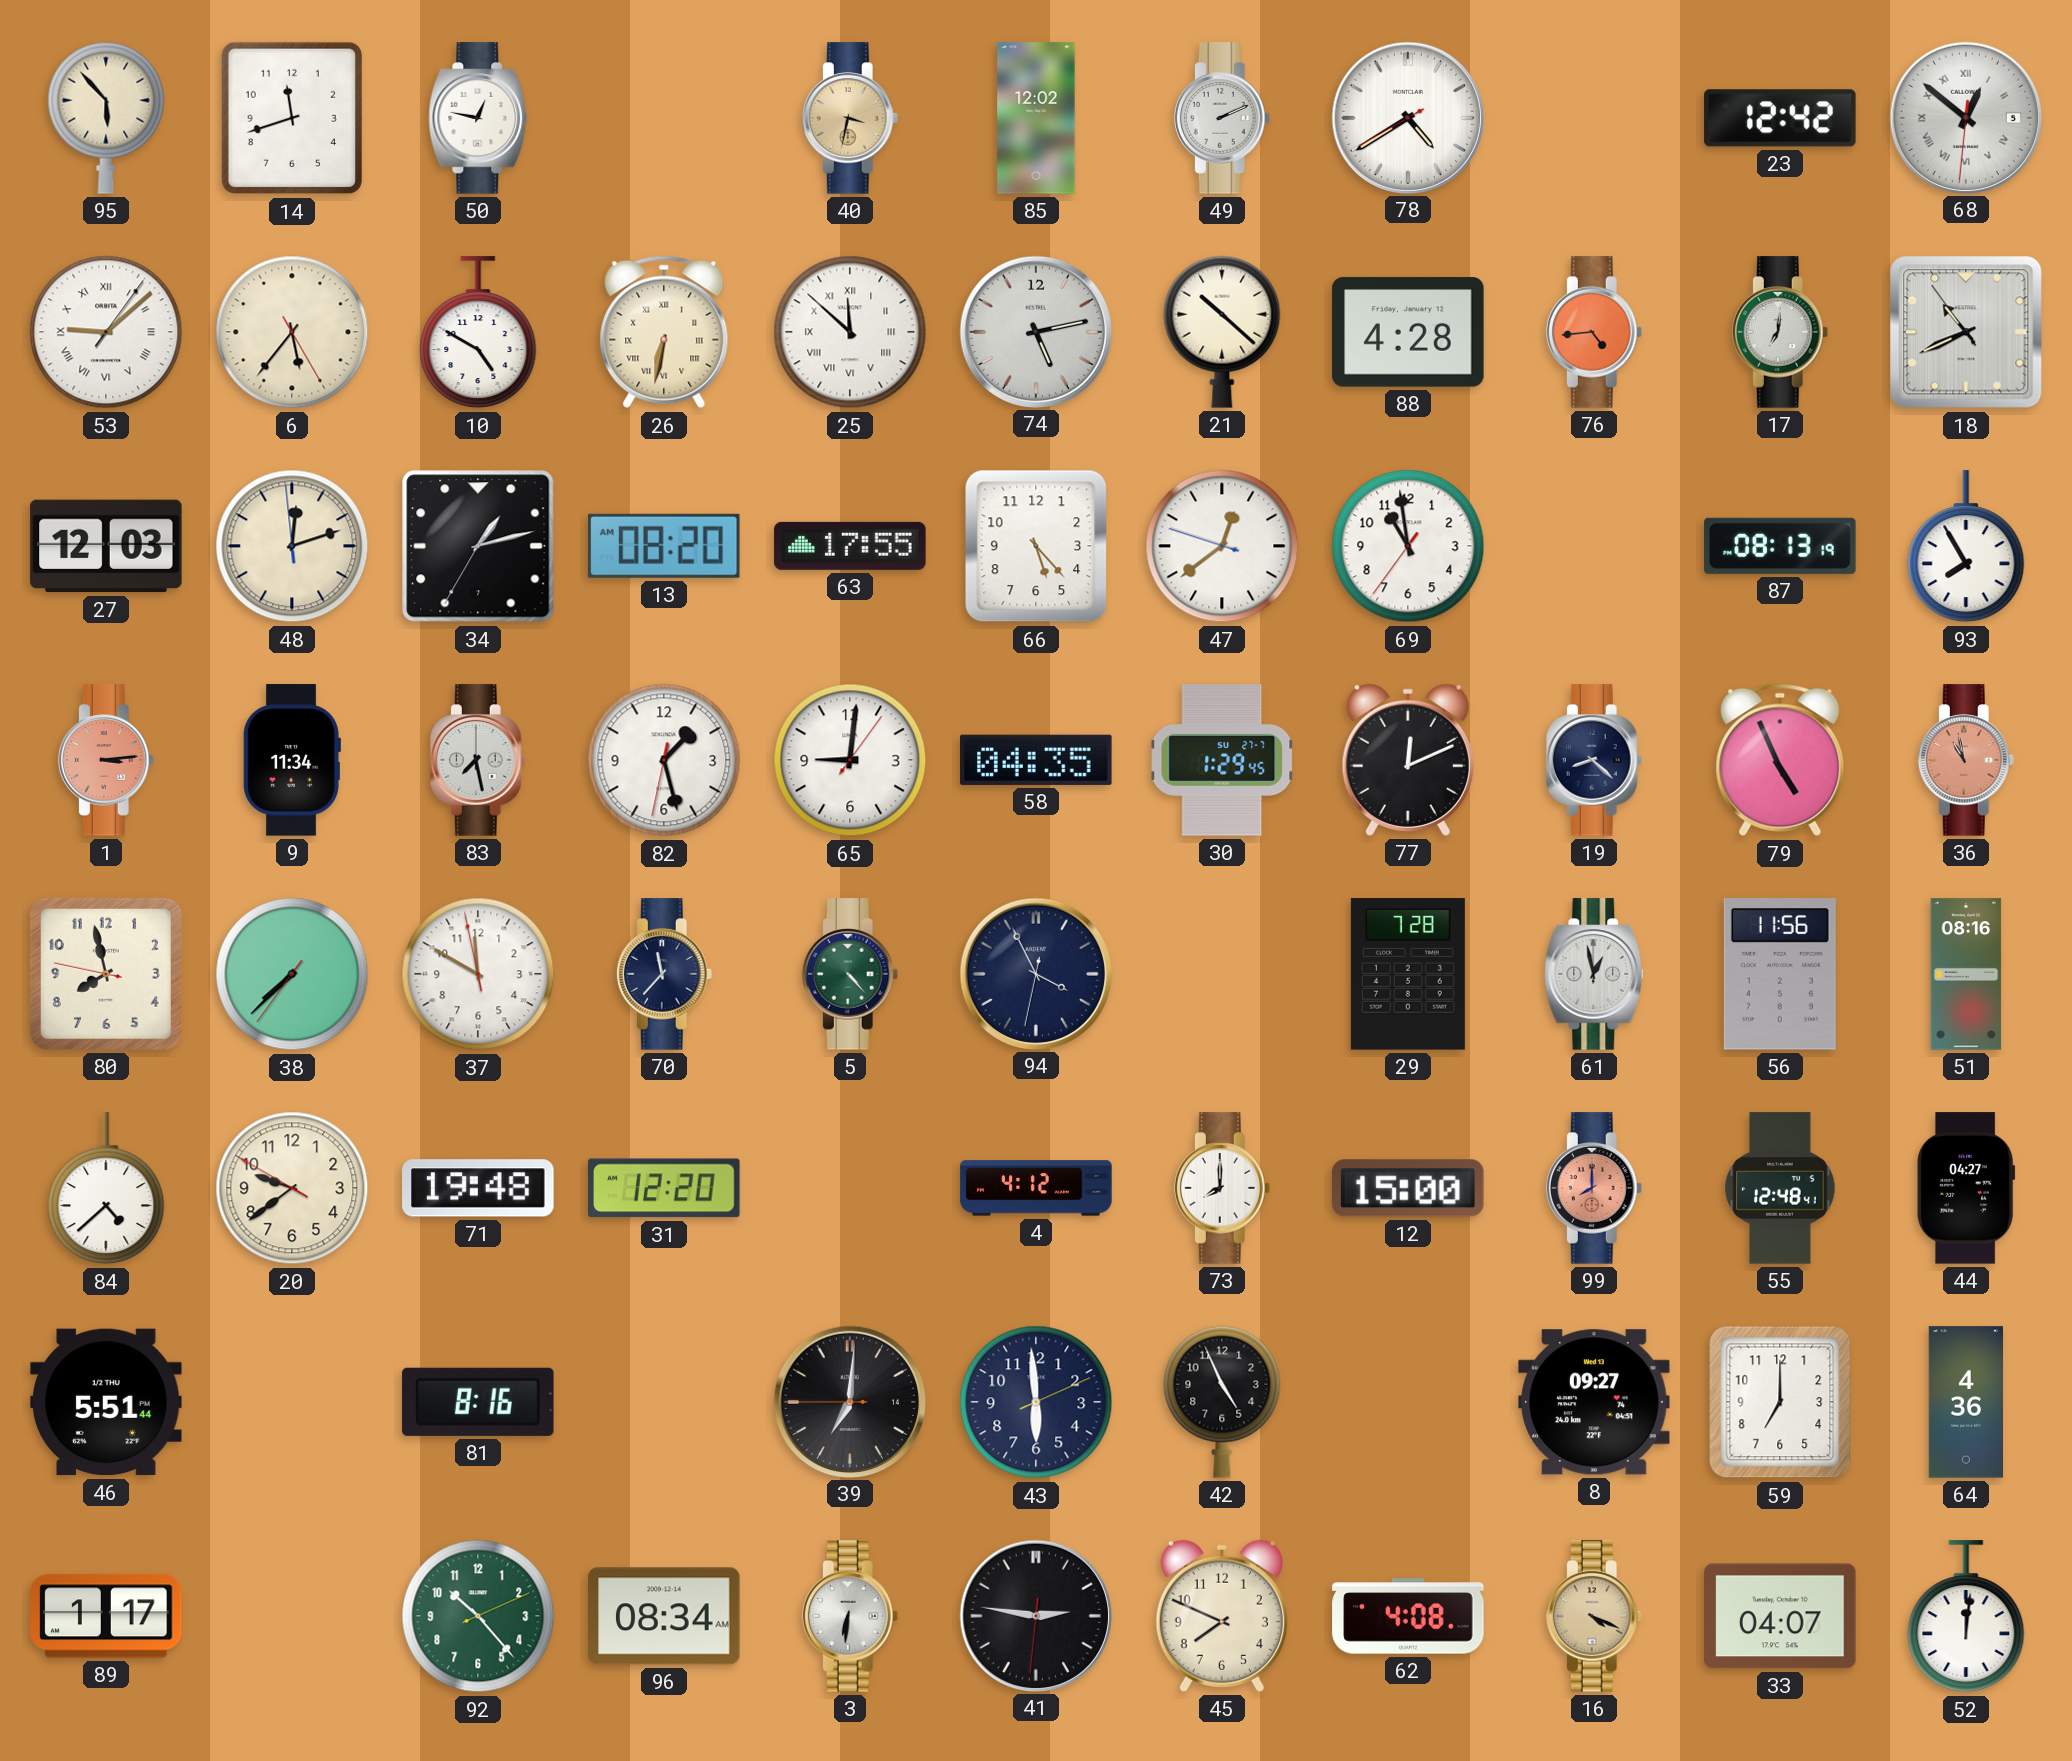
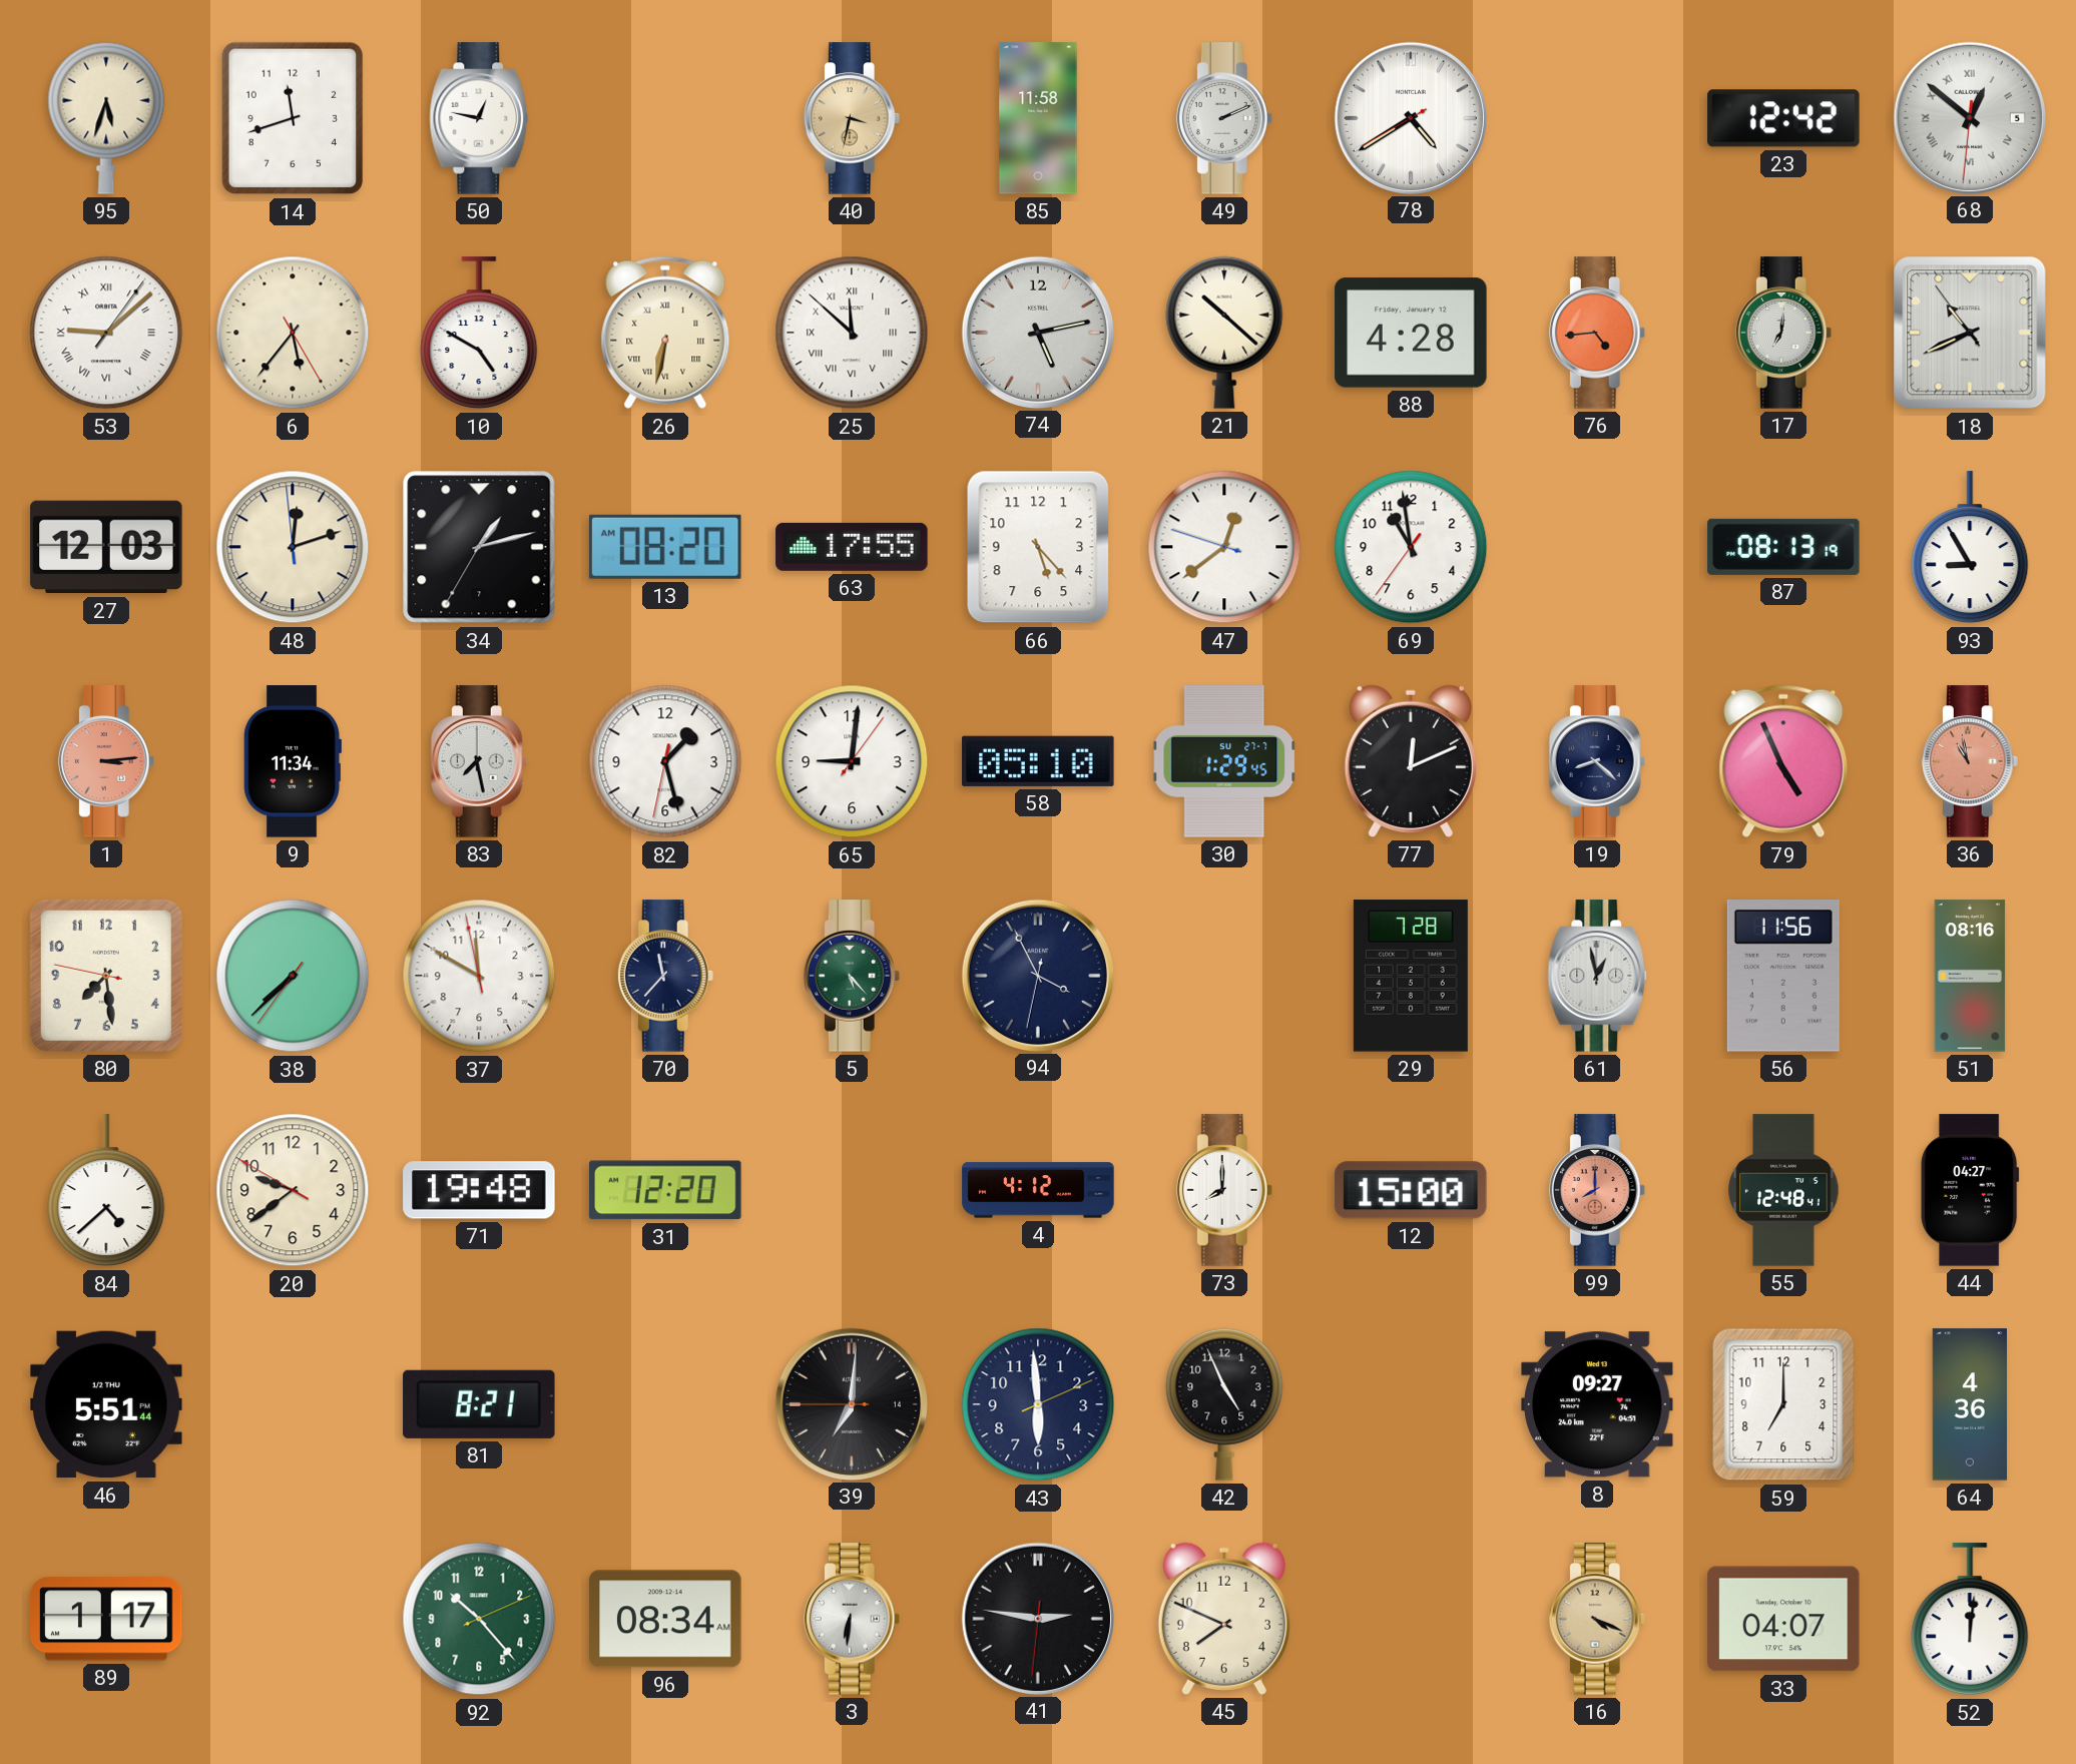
95: 5:53 -> 5:33
85: 12:02 -> 11:58
93: 7:55 -> 8:55
58: 04:35 -> 05:10
80: 7:57 -> 7:28
5: 4:23 -> 5:23
81: 8:16 -> 8:21
62: 4:08 -> none
